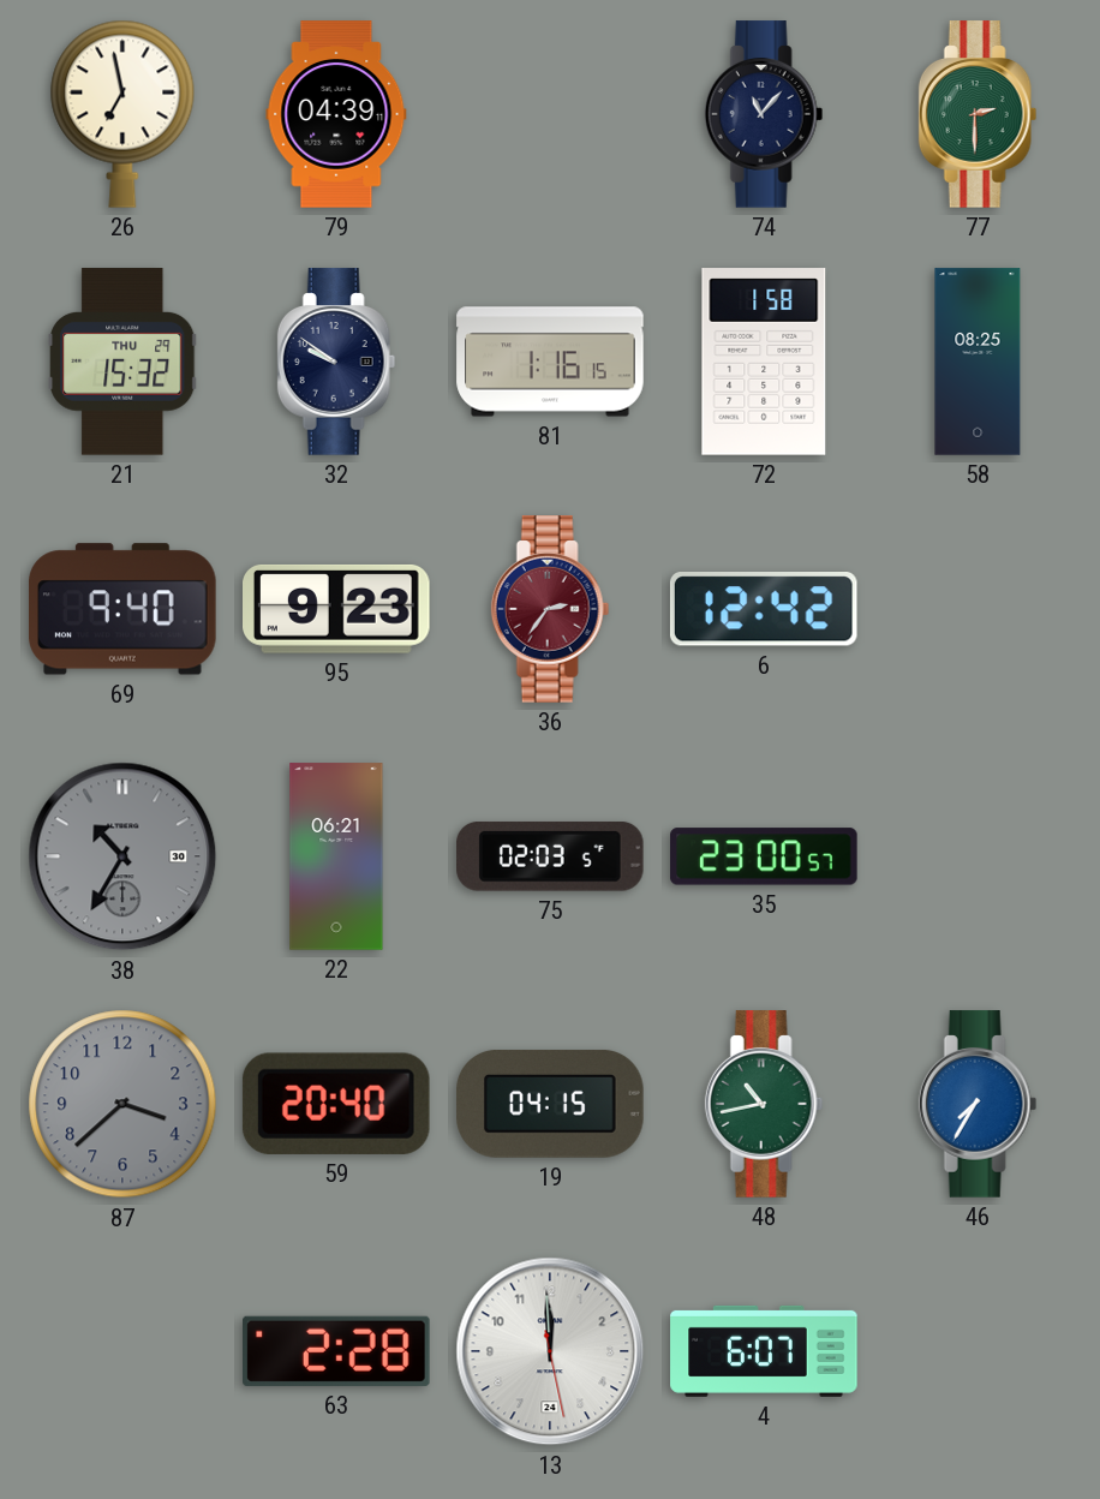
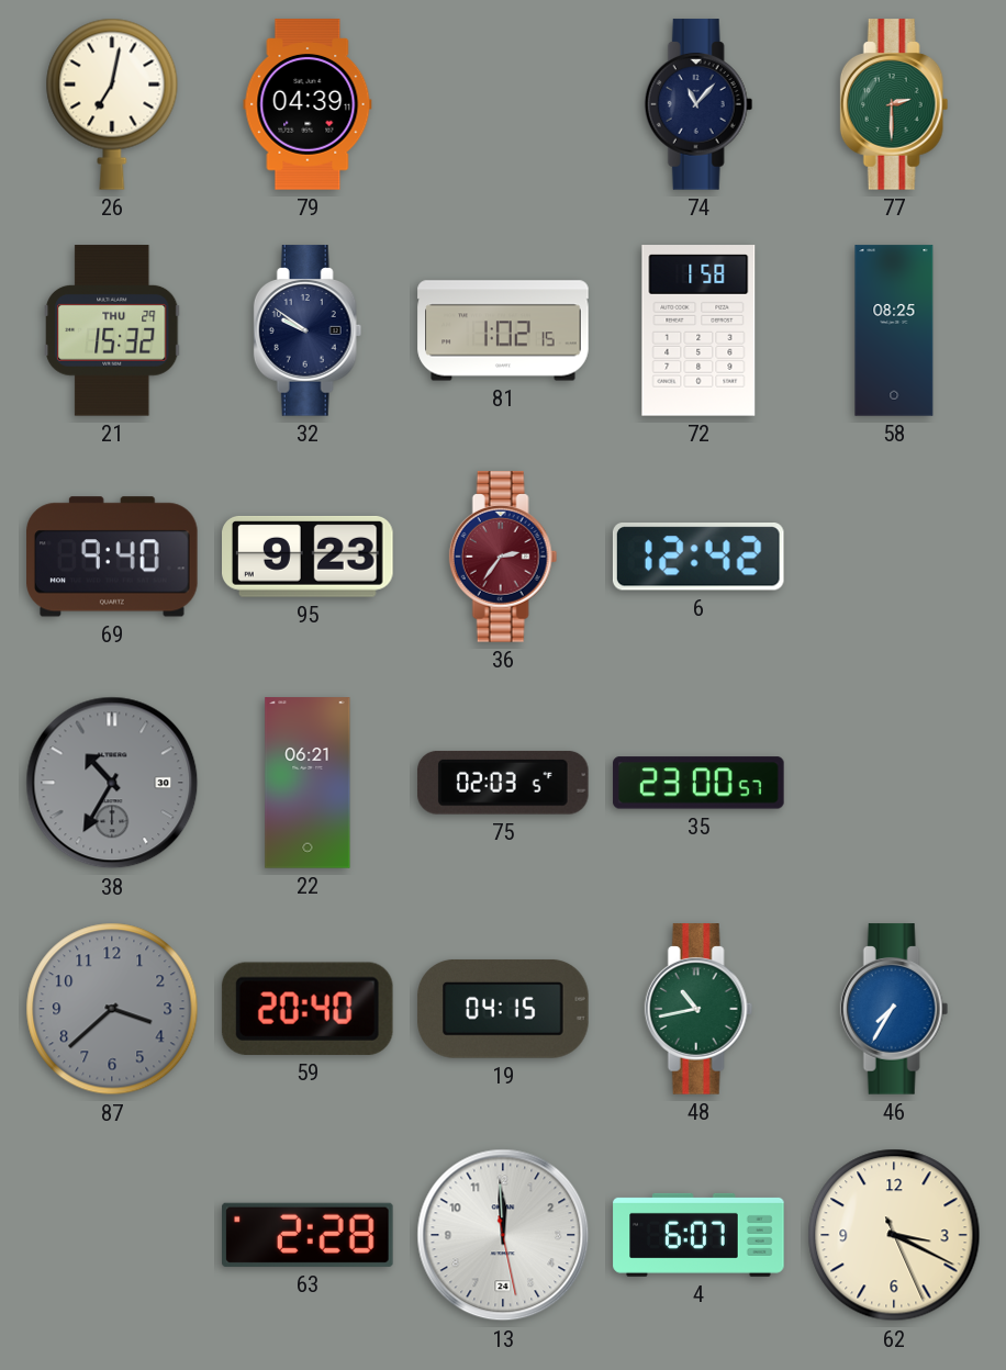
26: 6:58 -> 7:02
81: 1:16 -> 1:02
62: none -> 3:19
